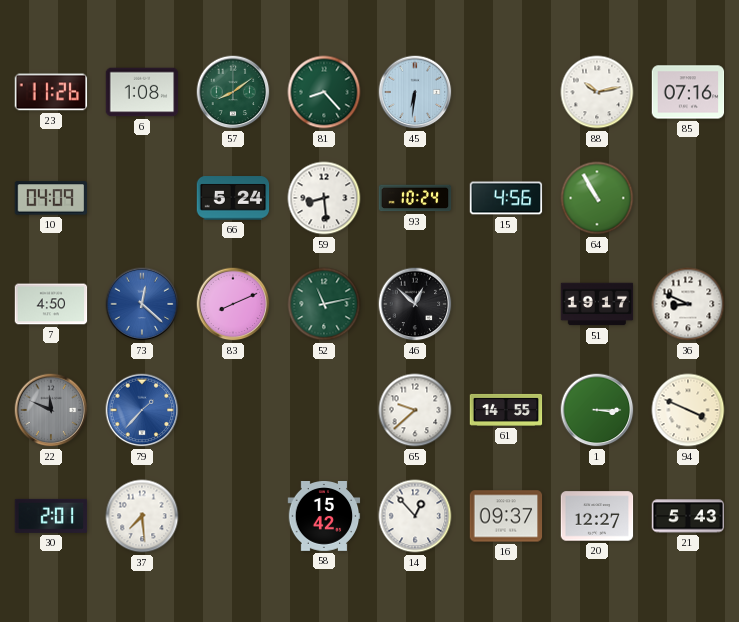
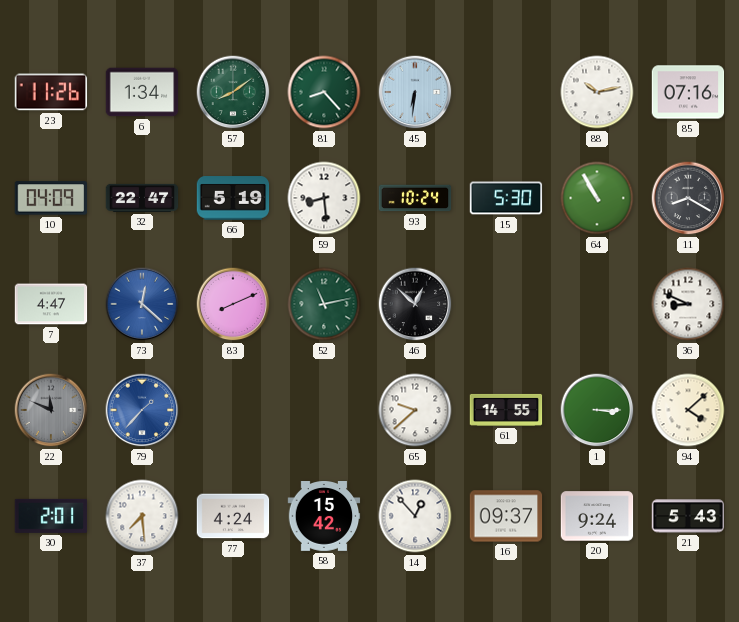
6: 1:08 -> 1:34
32: none -> 22:47
66: 5:24 -> 5:19
15: 4:56 -> 5:30
11: none -> 8:20
7: 4:50 -> 4:47
51: 19:17 -> none
94: 3:49 -> 4:08
77: none -> 4:24
20: 12:27 -> 9:24
